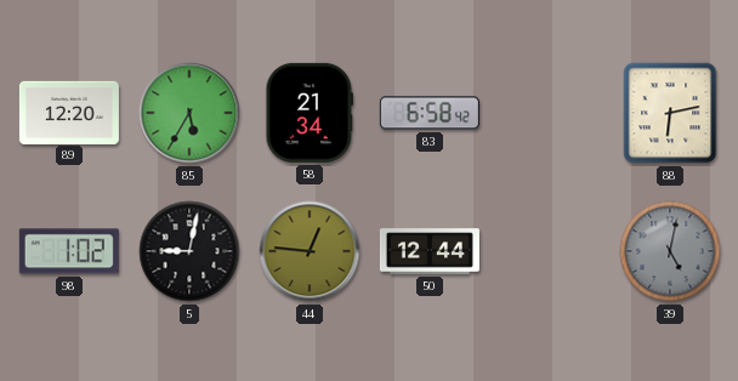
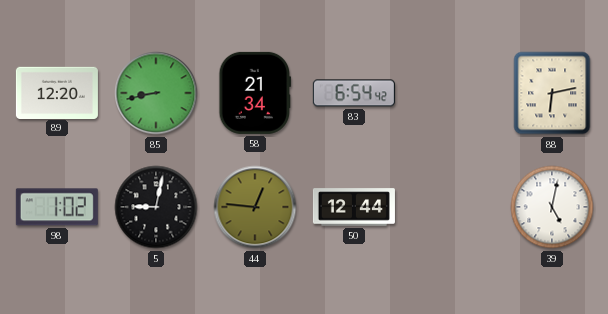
85: 5:35 -> 8:43
83: 6:58 -> 6:54
39 dial: grey -> white
